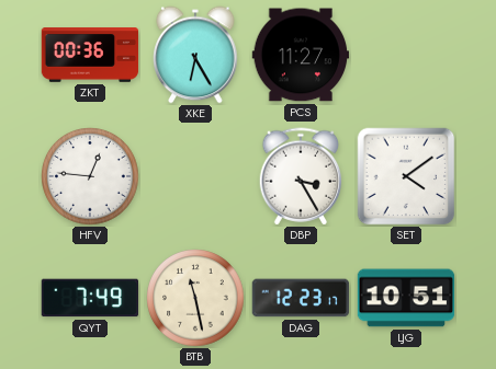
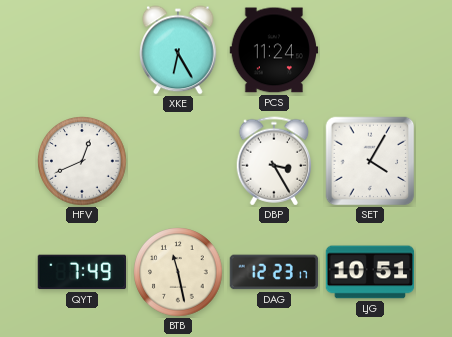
ZKT: 00:36 -> none
PCS: 11:27 -> 11:24
HFV: 12:46 -> 12:41
SET: 4:09 -> 4:05
